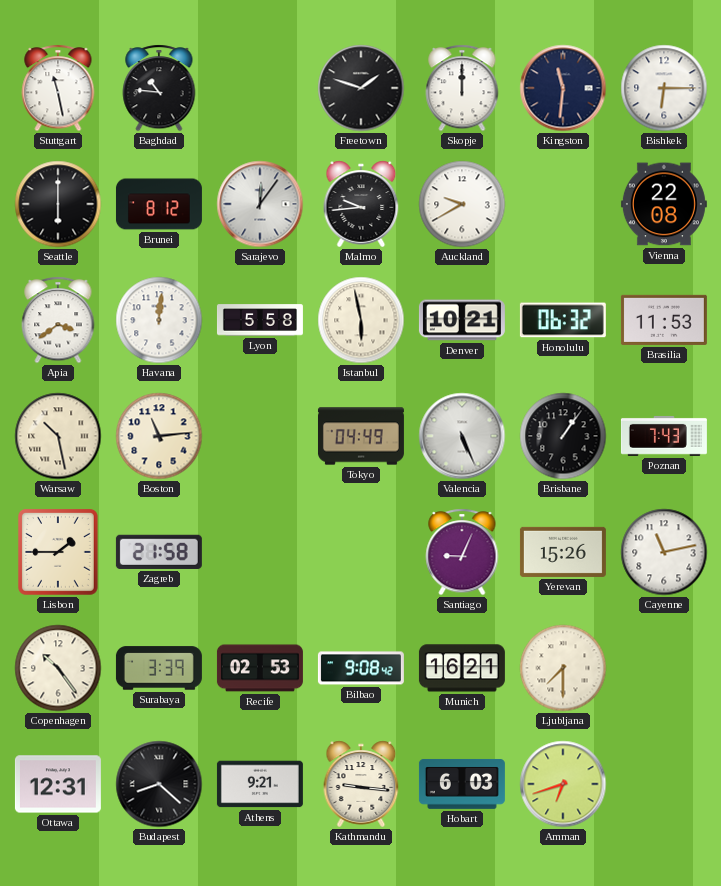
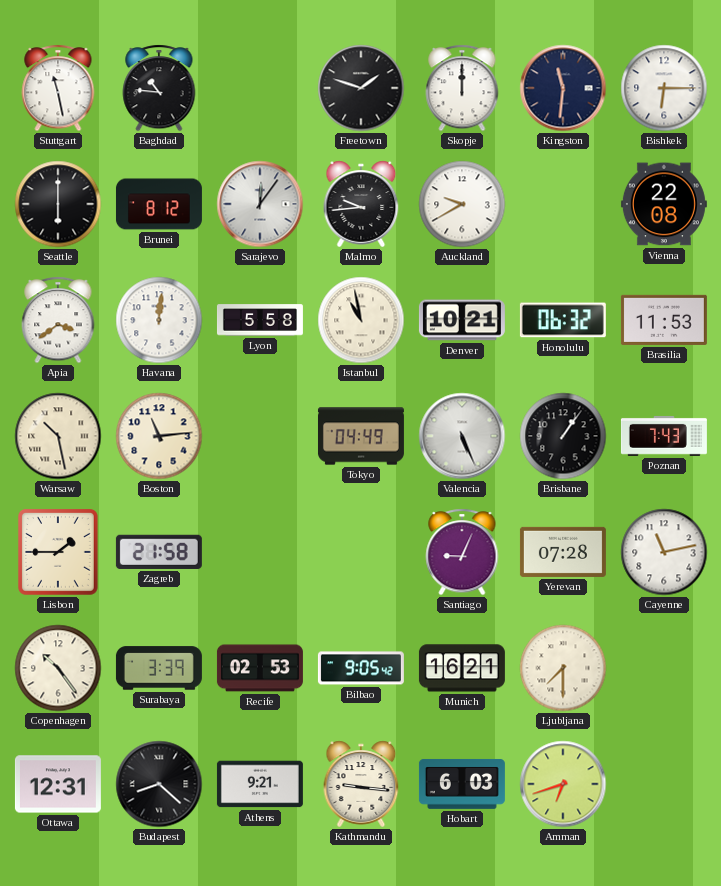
Istanbul: 5:58 -> 10:58
Yerevan: 15:26 -> 07:28
Bilbao: 9:08 -> 9:05
